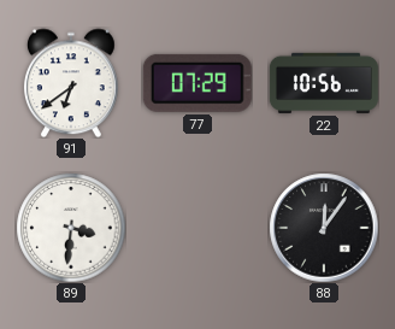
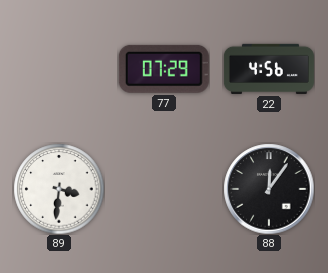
91: 6:39 -> none
22: 10:56 -> 4:56
